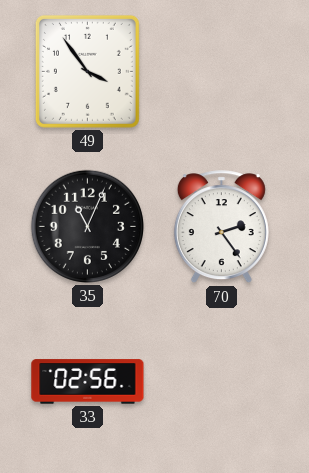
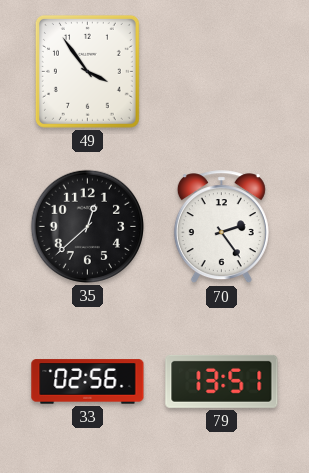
35: 11:04 -> 12:38
79: none -> 13:51
